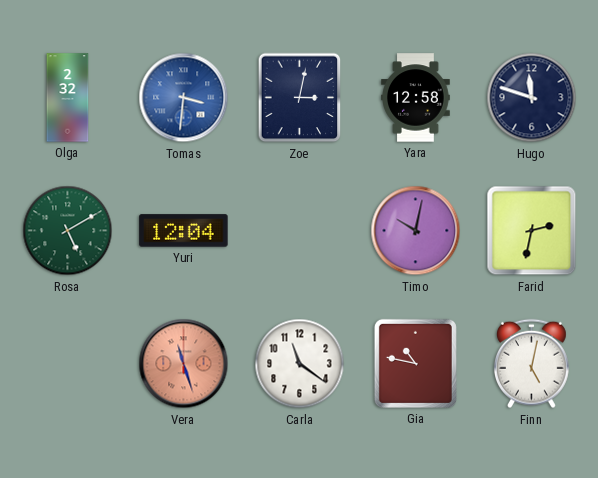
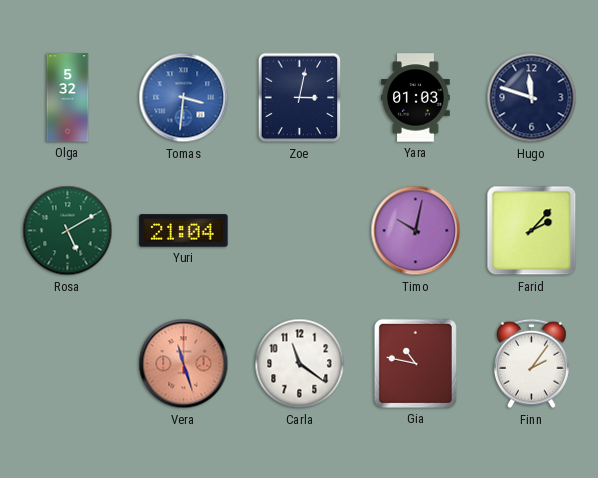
Olga: 2:32 -> 5:32
Yara: 12:58 -> 01:03
Yuri: 12:04 -> 21:04
Farid: 2:32 -> 2:07
Finn: 5:02 -> 2:06
